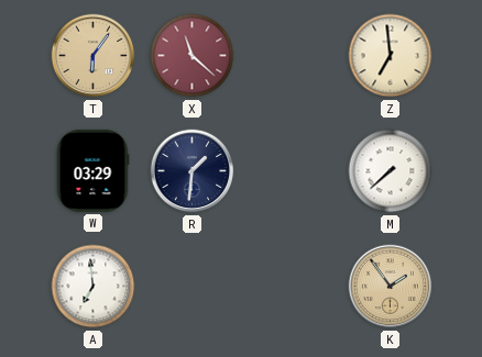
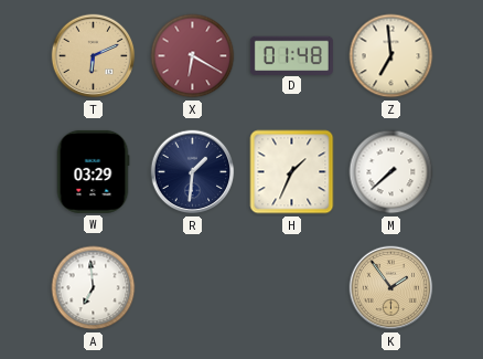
T: 6:06 -> 6:11
X: 11:22 -> 6:20
D: none -> 01:48
H: none -> 1:34
